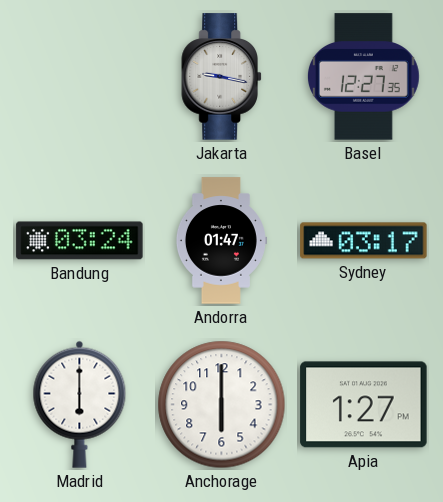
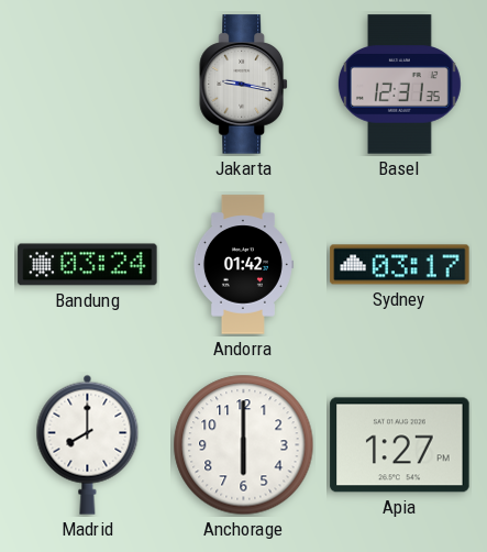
Basel: 12:27 -> 12:31
Andorra: 01:47 -> 01:42
Madrid: 6:00 -> 8:00
